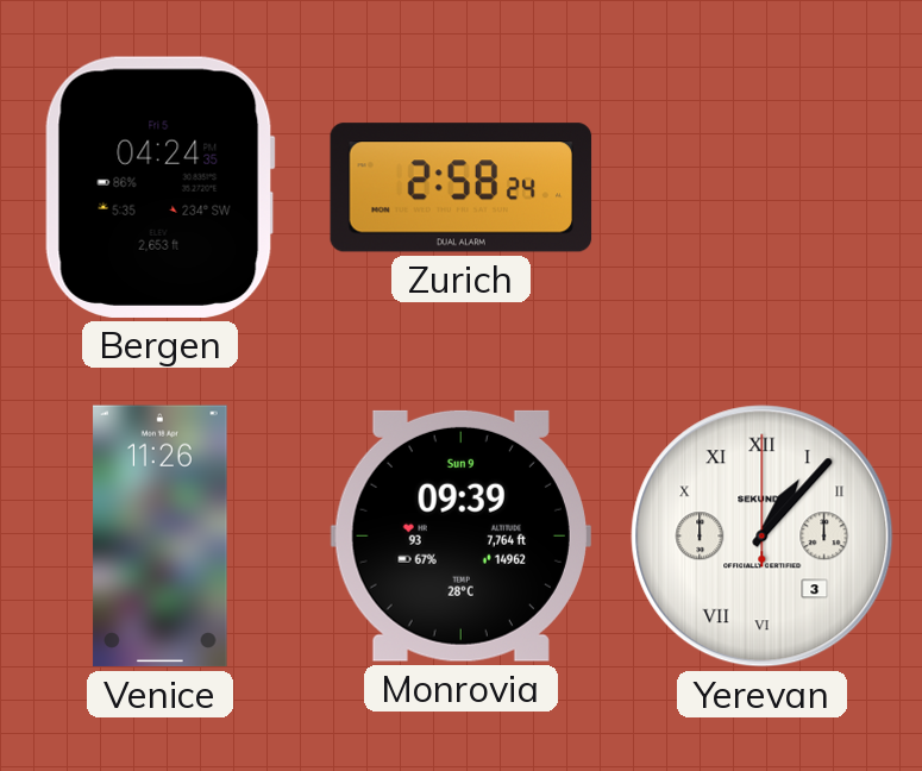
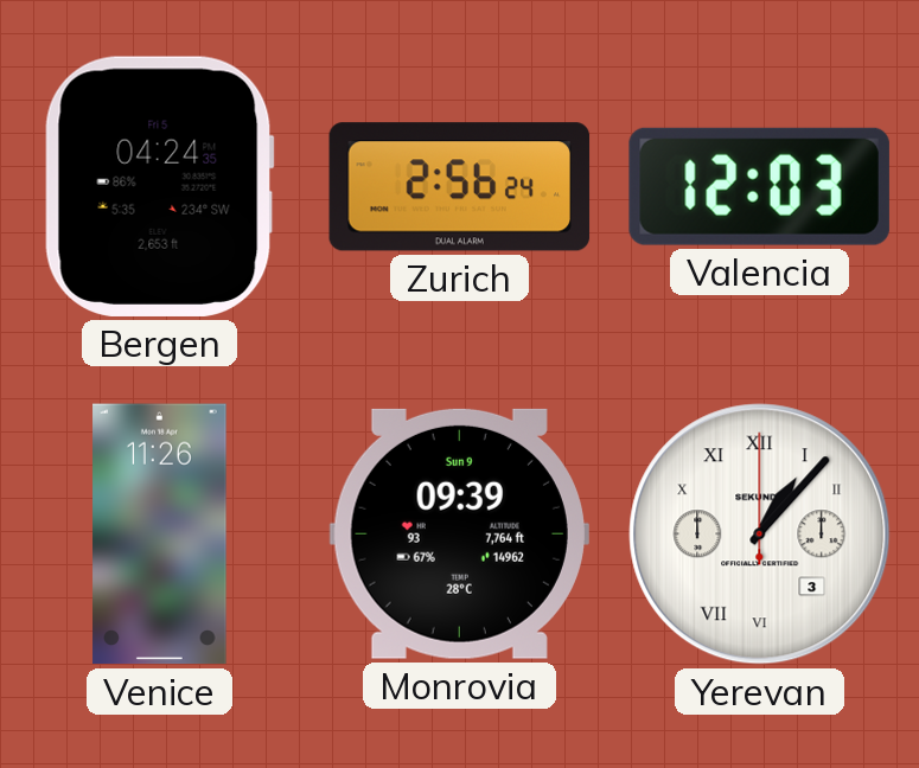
Zurich: 2:58 -> 2:56
Valencia: none -> 12:03
